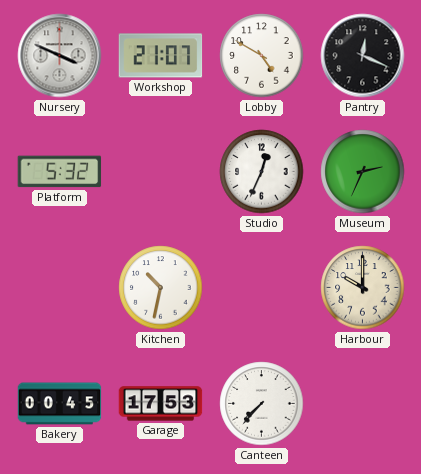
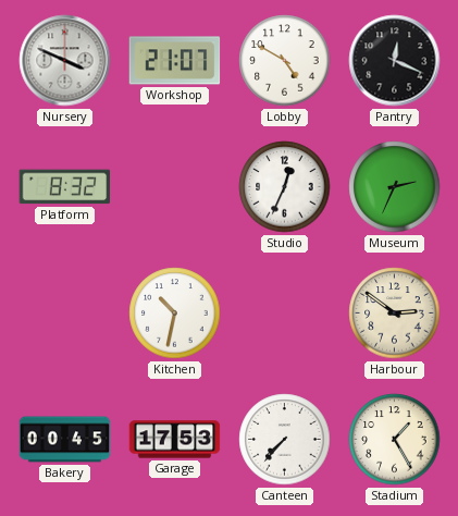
Platform: 5:32 -> 8:32
Harbour: 10:00 -> 2:51
Stadium: none -> 1:25
